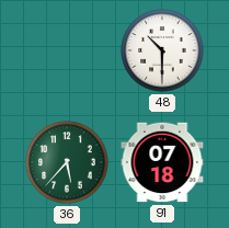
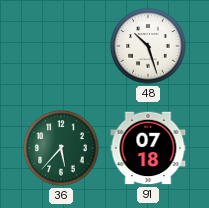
48: 10:30 -> 10:27
